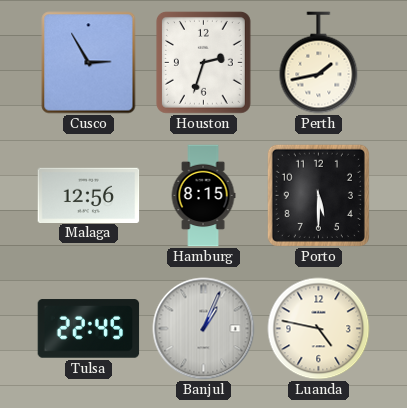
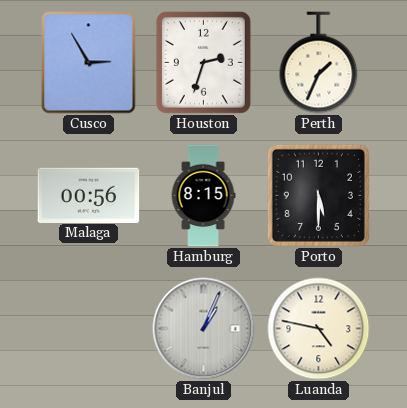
Perth: 1:43 -> 1:34
Malaga: 12:56 -> 00:56
Tulsa: 22:45 -> none
